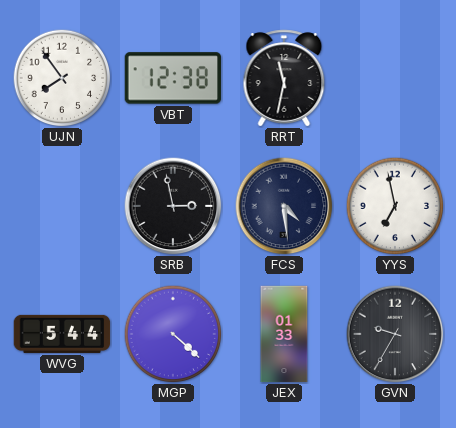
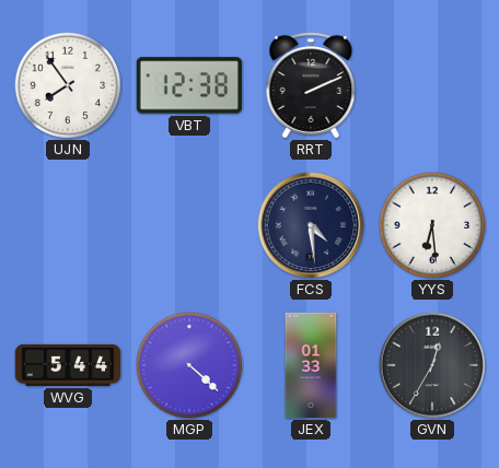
RRT: 11:32 -> 2:11
SRB: 2:58 -> none
YYS: 6:58 -> 6:29
GVN: 9:35 -> 12:35
